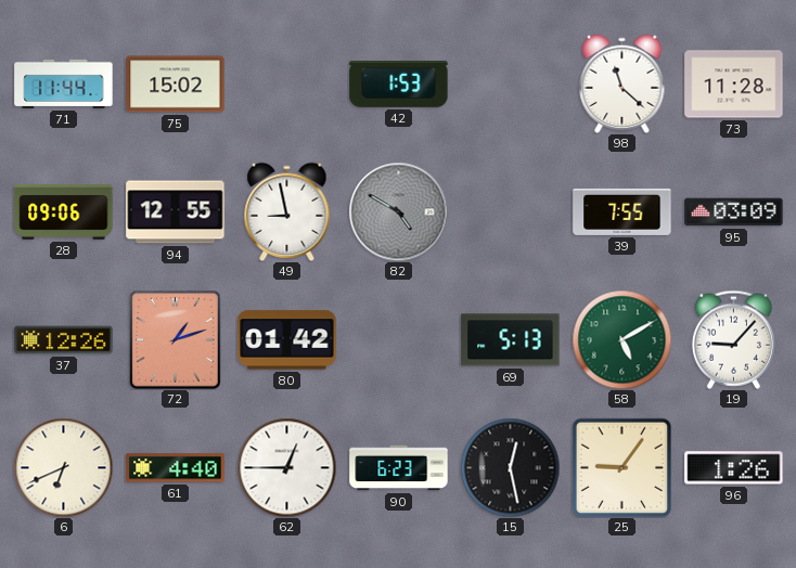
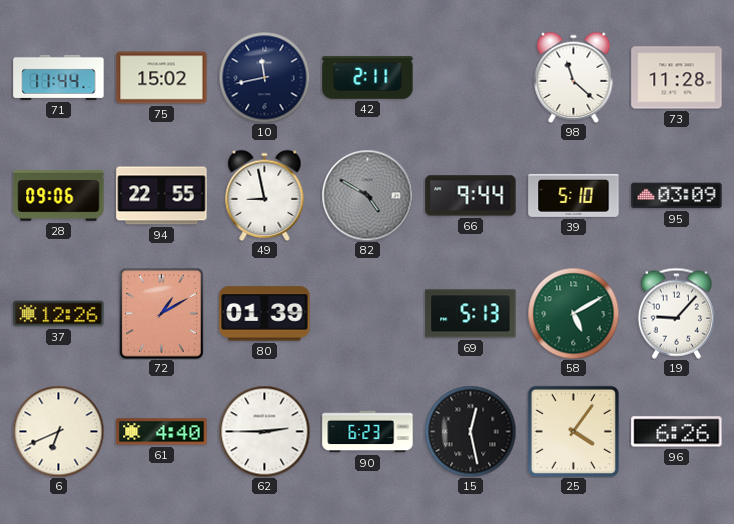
10: none -> 11:43
42: 1:53 -> 2:11
94: 12:55 -> 22:55
66: none -> 9:44
39: 7:55 -> 5:10
72: 1:12 -> 1:10
80: 01:42 -> 01:39
62: 12:45 -> 2:45
25: 9:06 -> 4:06
96: 1:26 -> 6:26
